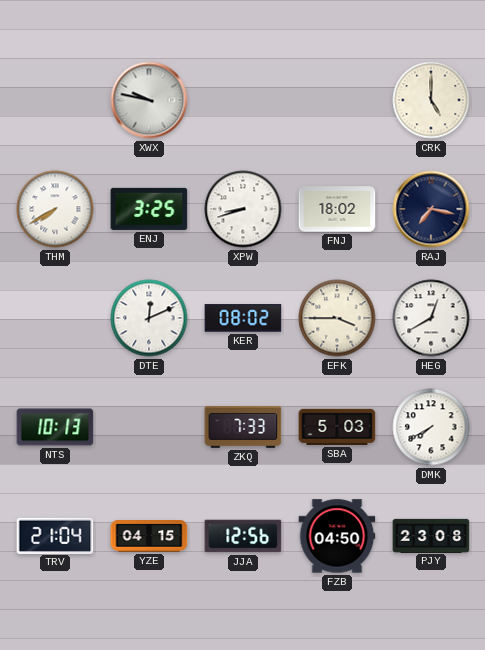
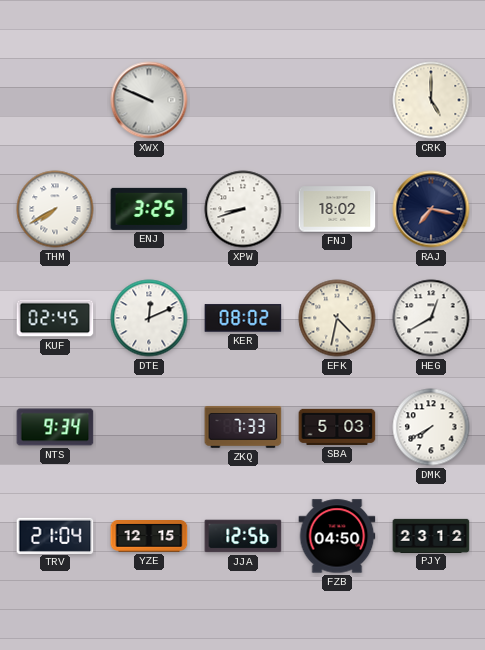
XWX: 9:47 -> 9:49
KUF: none -> 02:45
EFK: 3:45 -> 4:32
NTS: 10:13 -> 9:34
YZE: 04:15 -> 12:15
PJY: 23:08 -> 23:12
